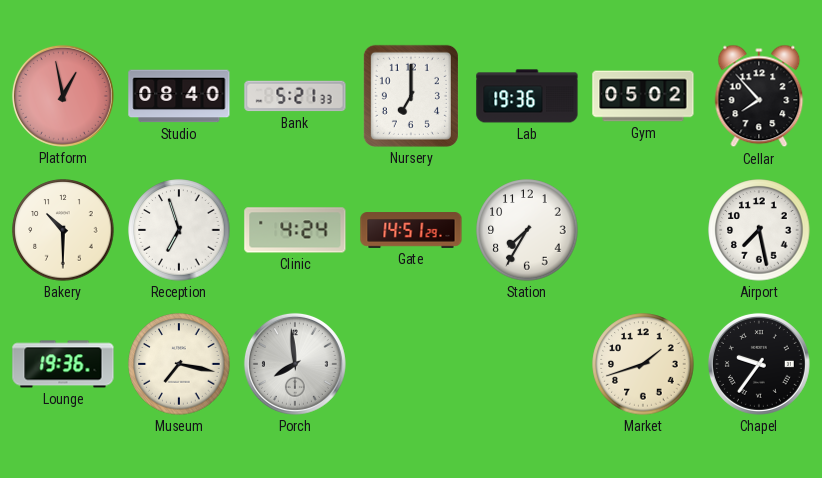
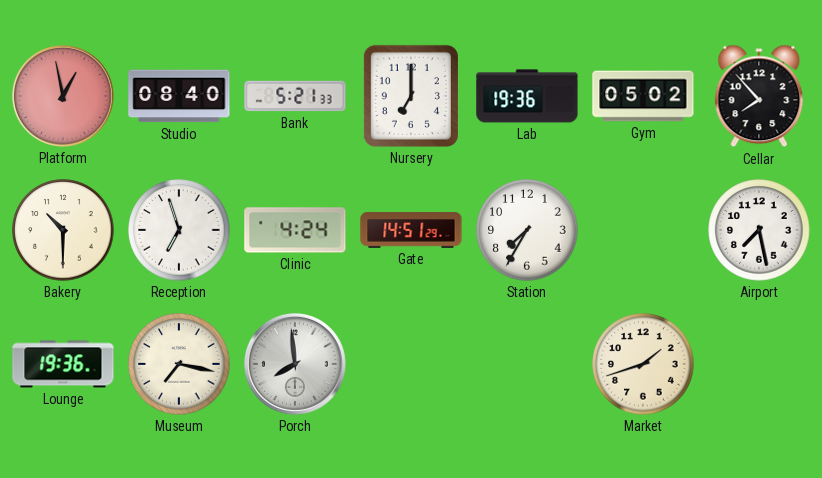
Chapel: 9:36 -> none
